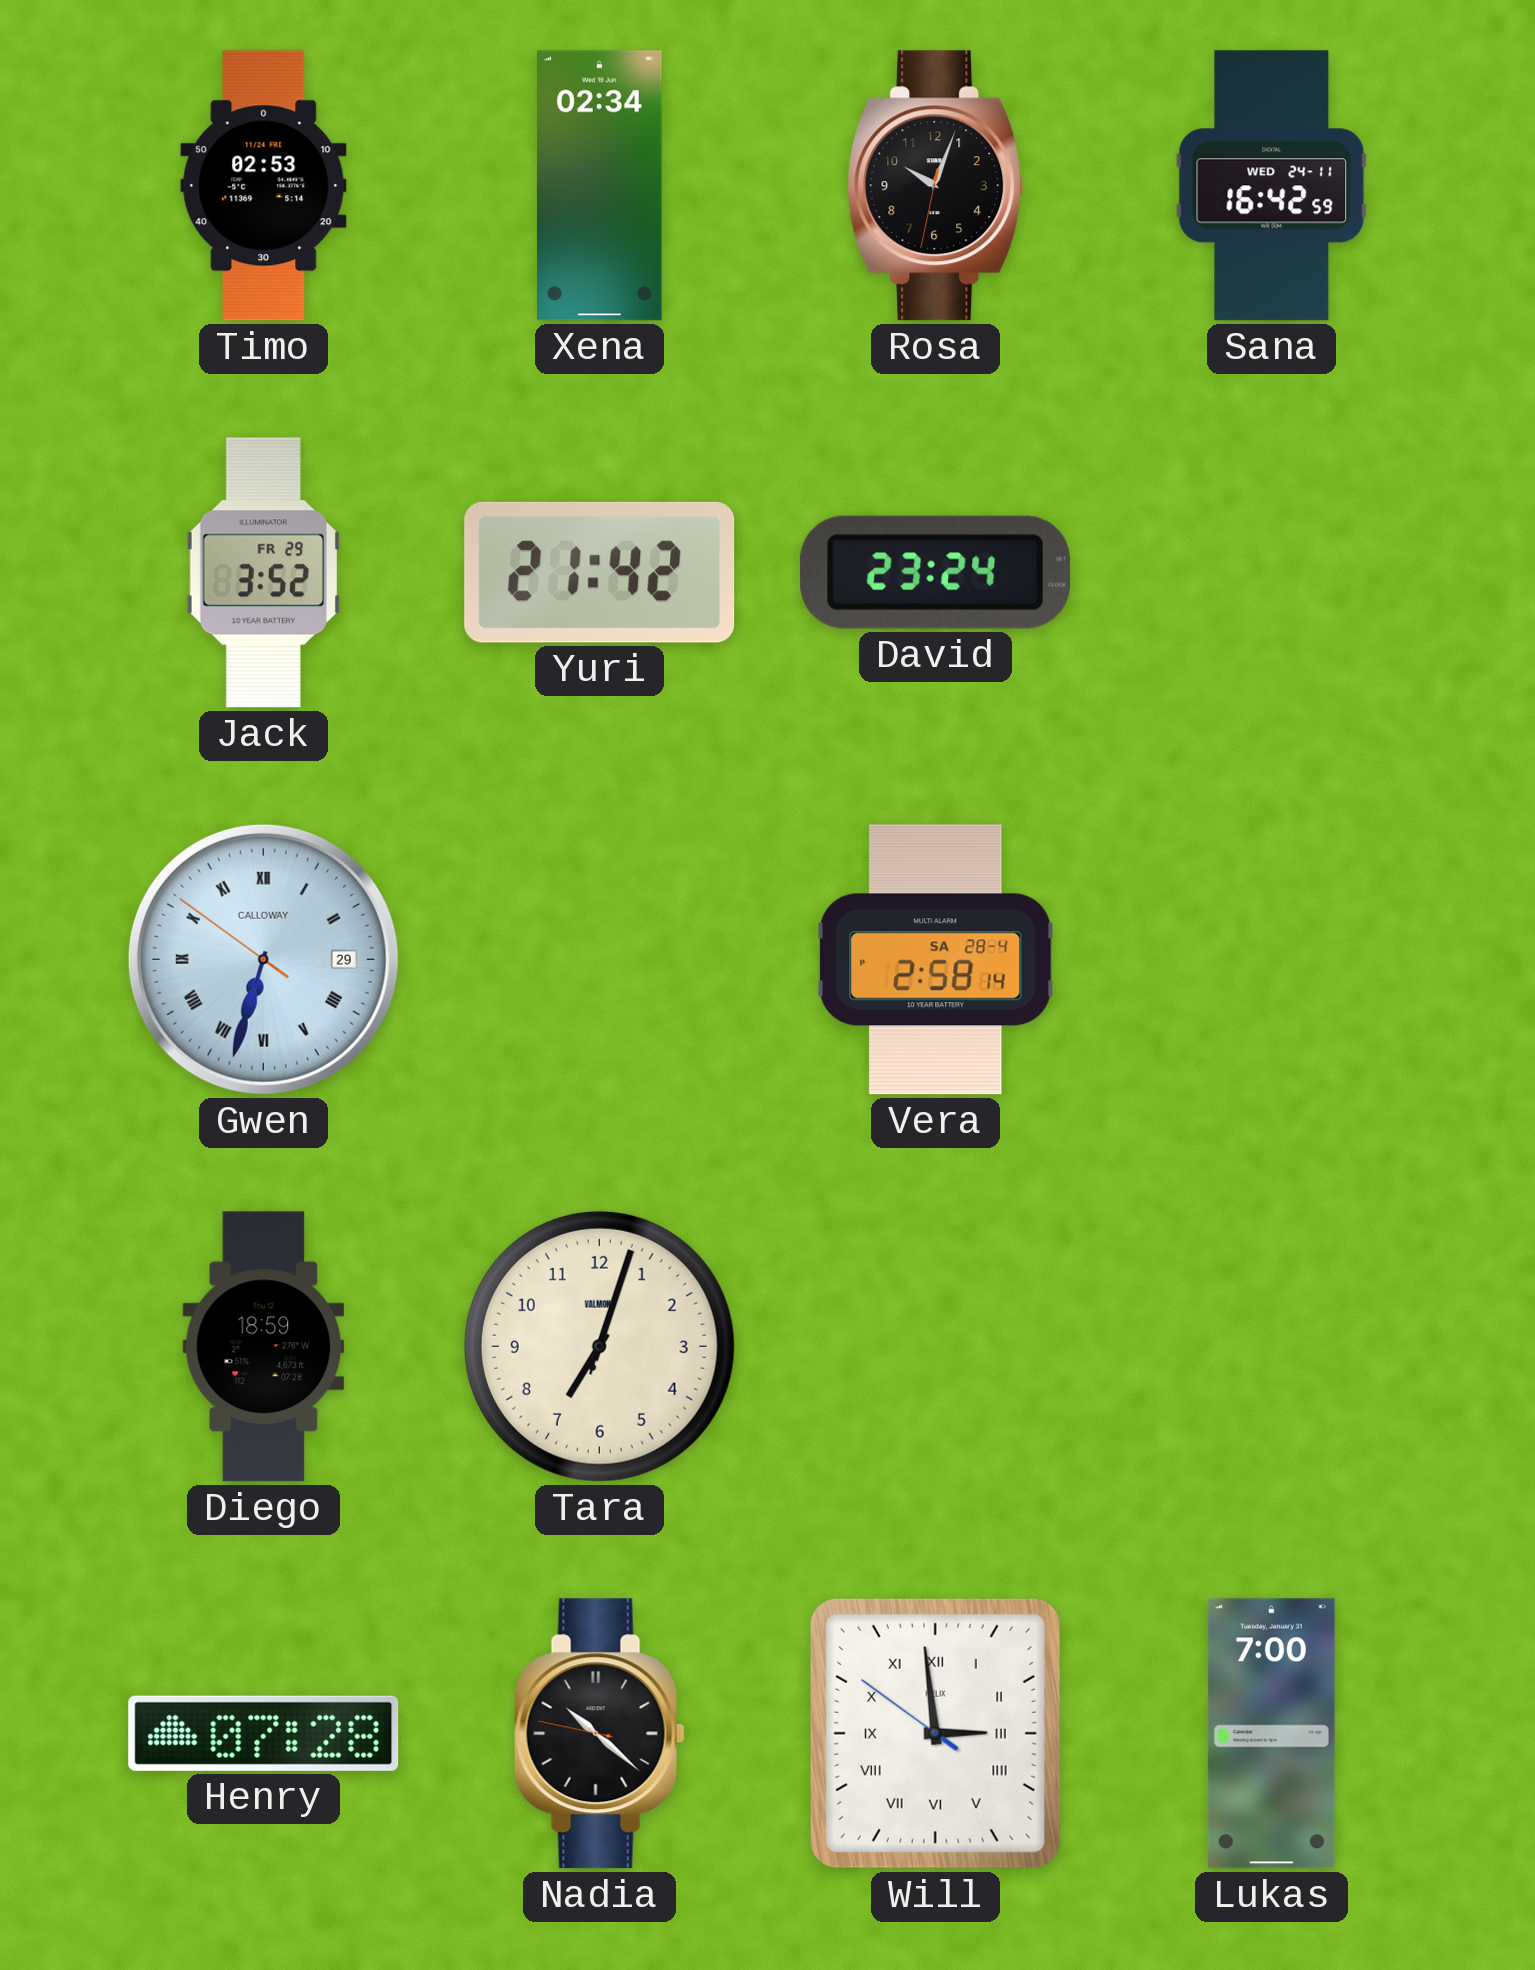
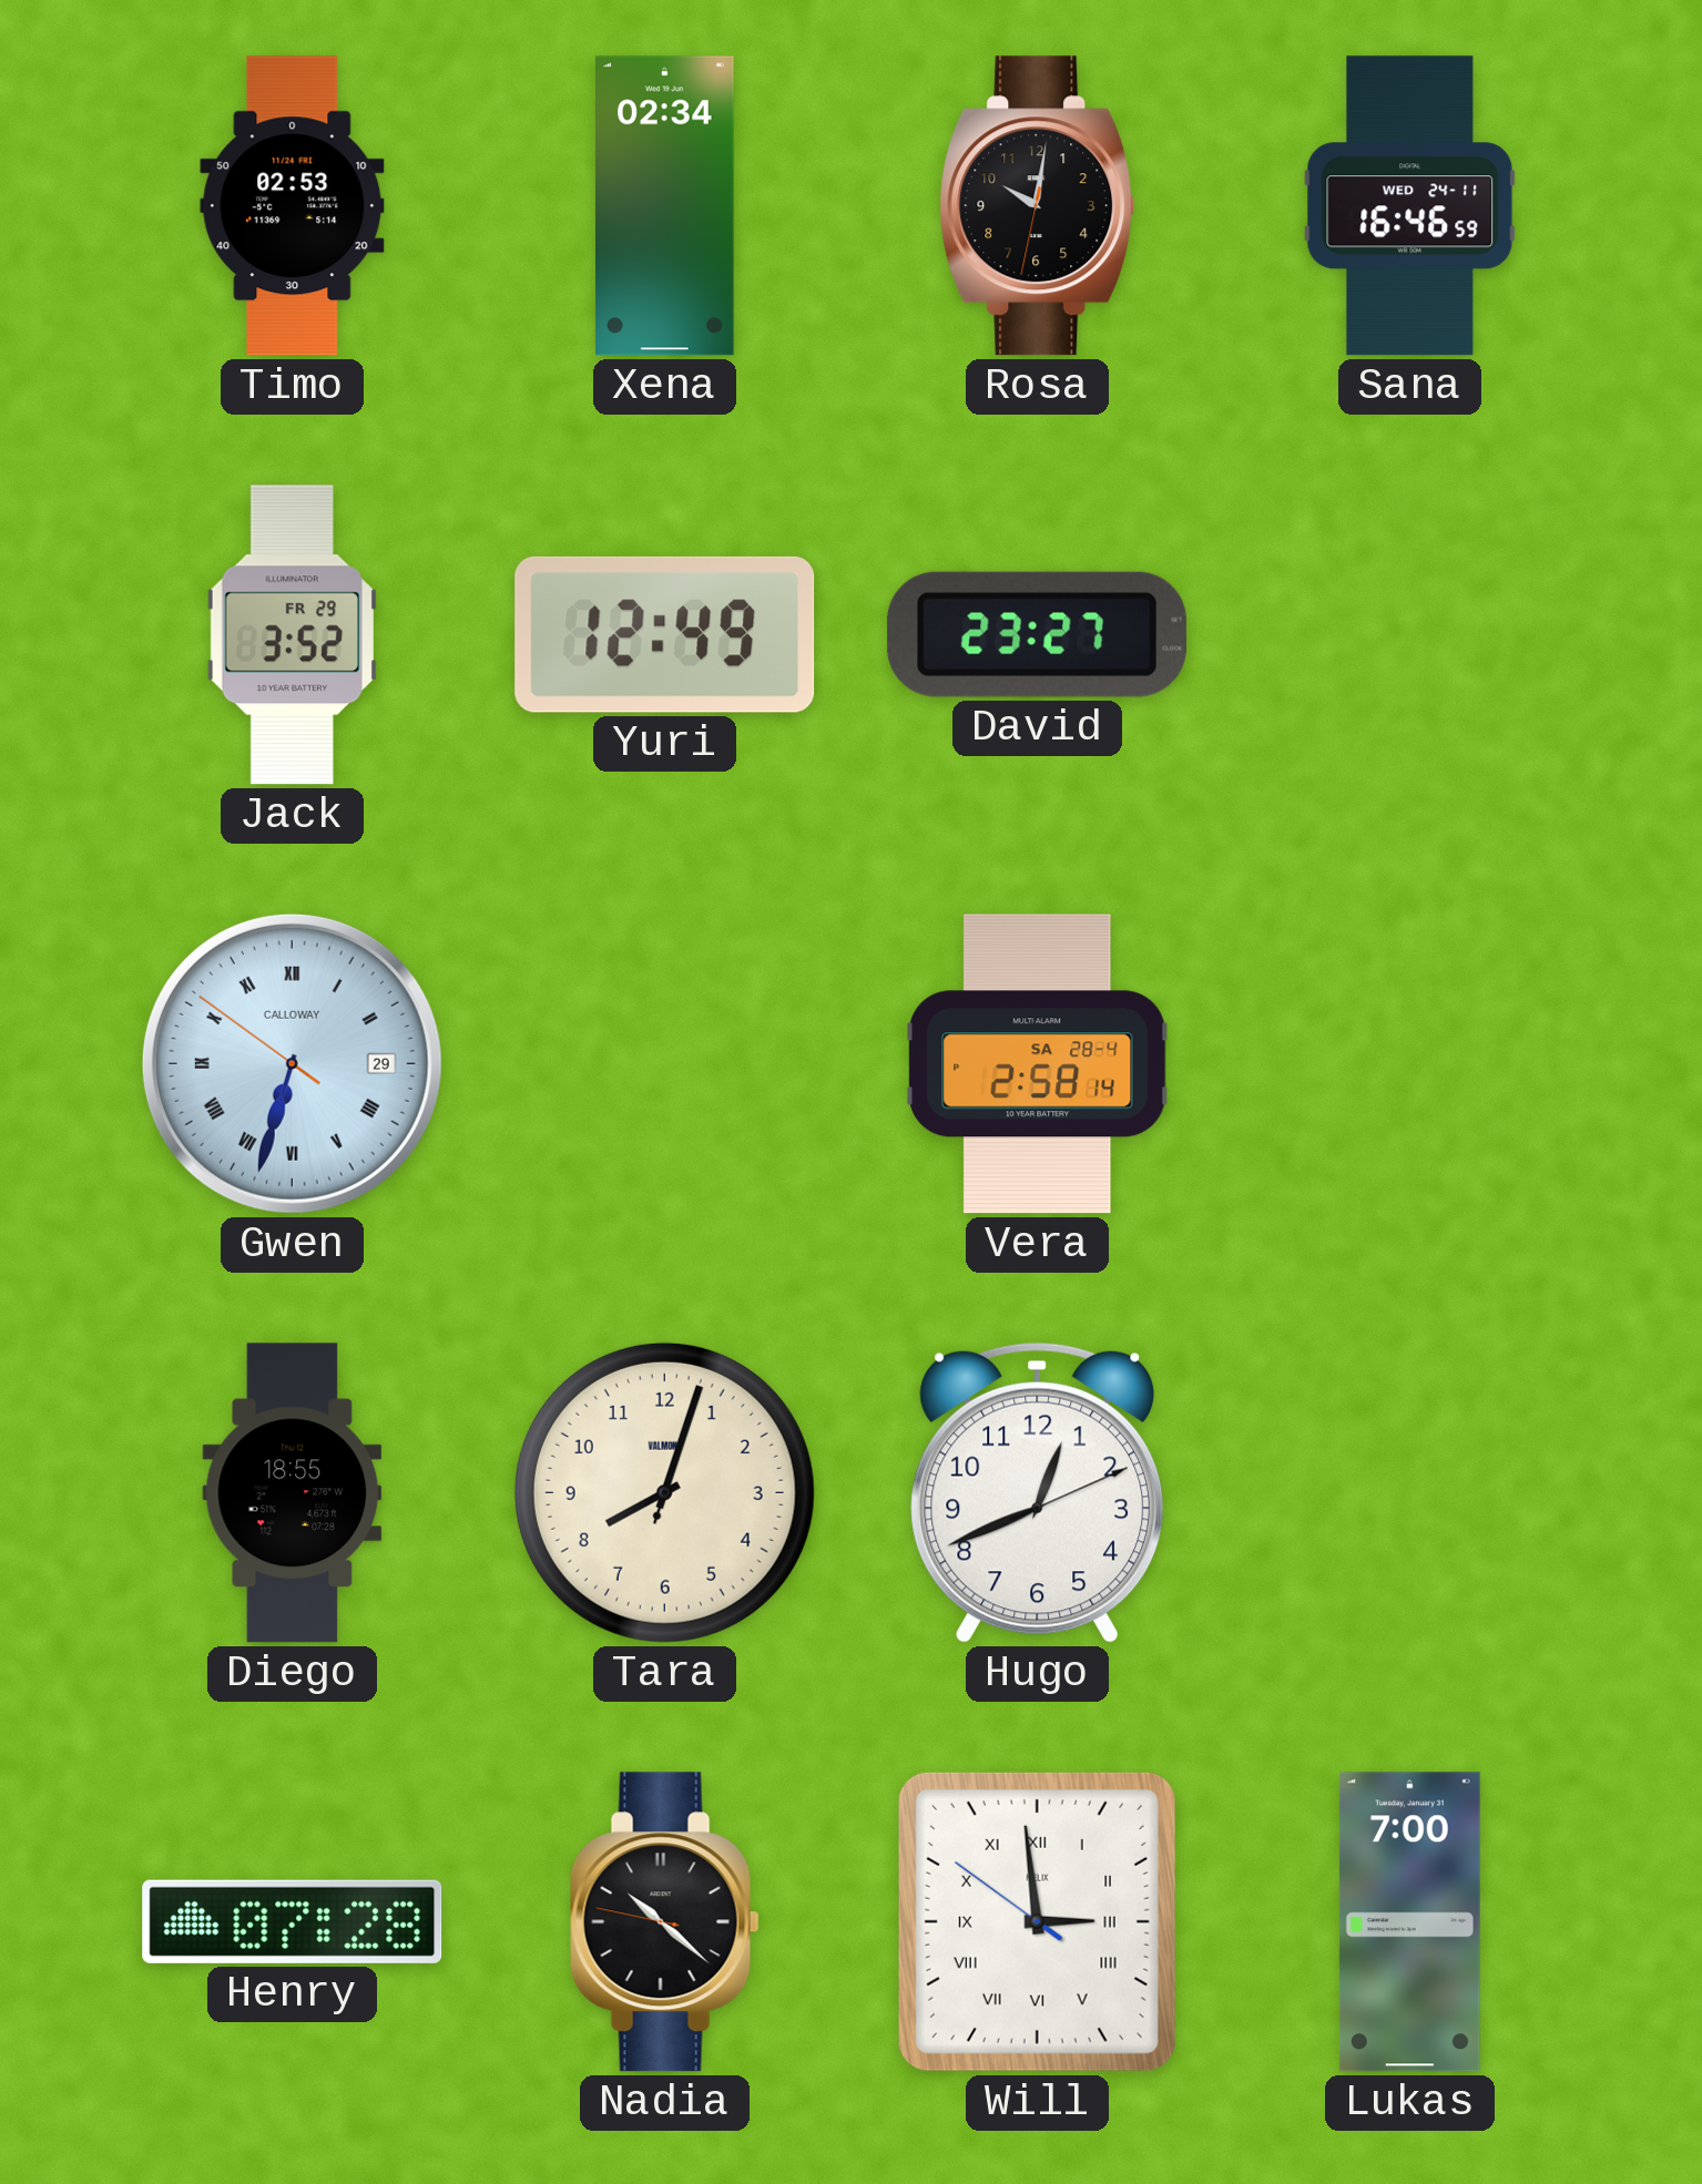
Rosa: 10:03 -> 10:01
Sana: 16:42 -> 16:46
Yuri: 21:42 -> 12:49
David: 23:24 -> 23:27
Diego: 18:59 -> 18:55
Tara: 7:03 -> 8:03
Hugo: none -> 12:41
